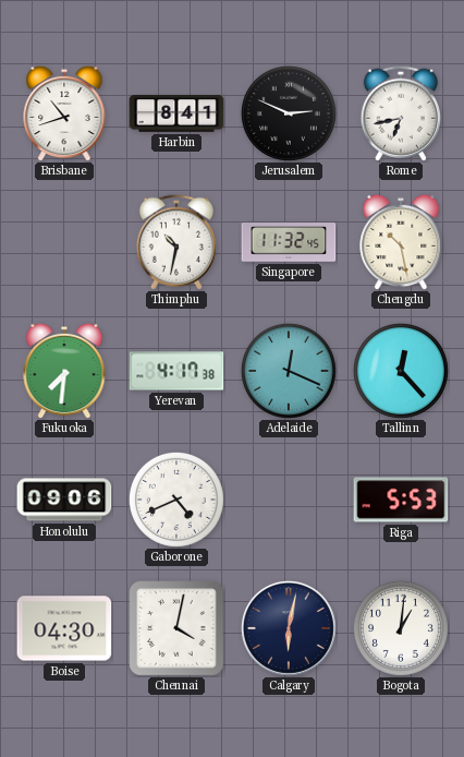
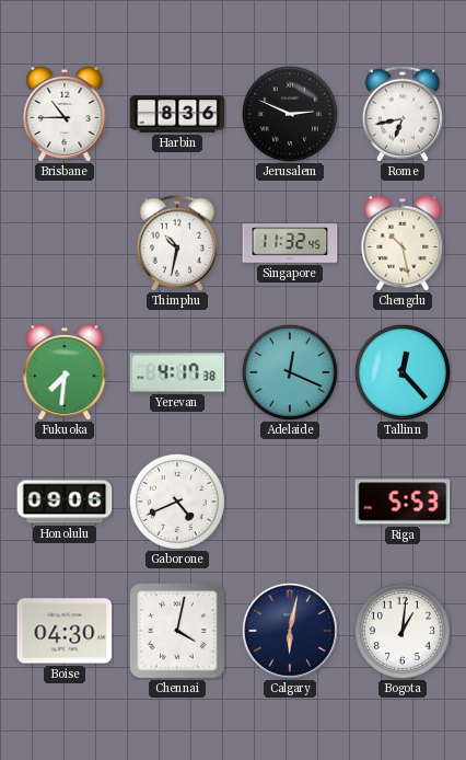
Brisbane: 10:42 -> 10:45
Harbin: 8:41 -> 8:36
